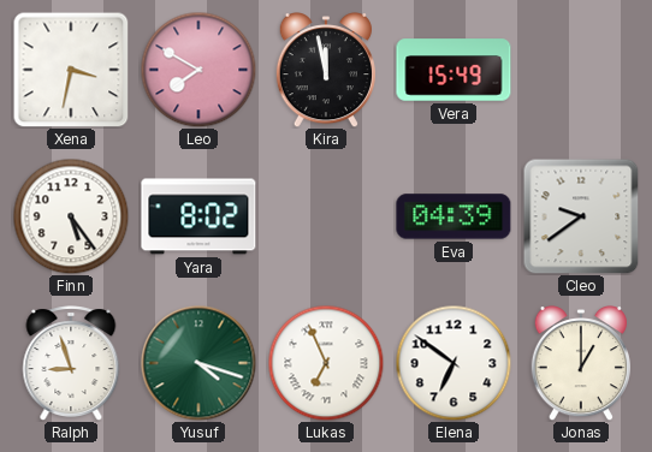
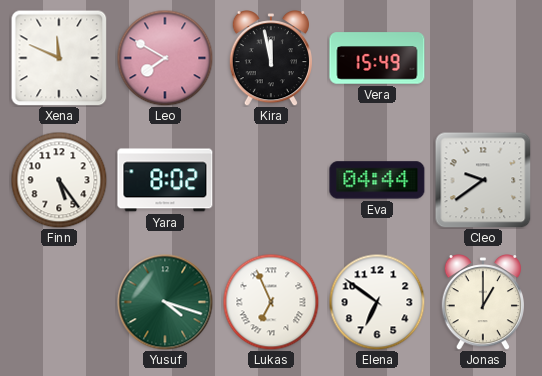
Xena: 3:32 -> 11:49
Eva: 04:39 -> 04:44
Ralph: 8:57 -> none
